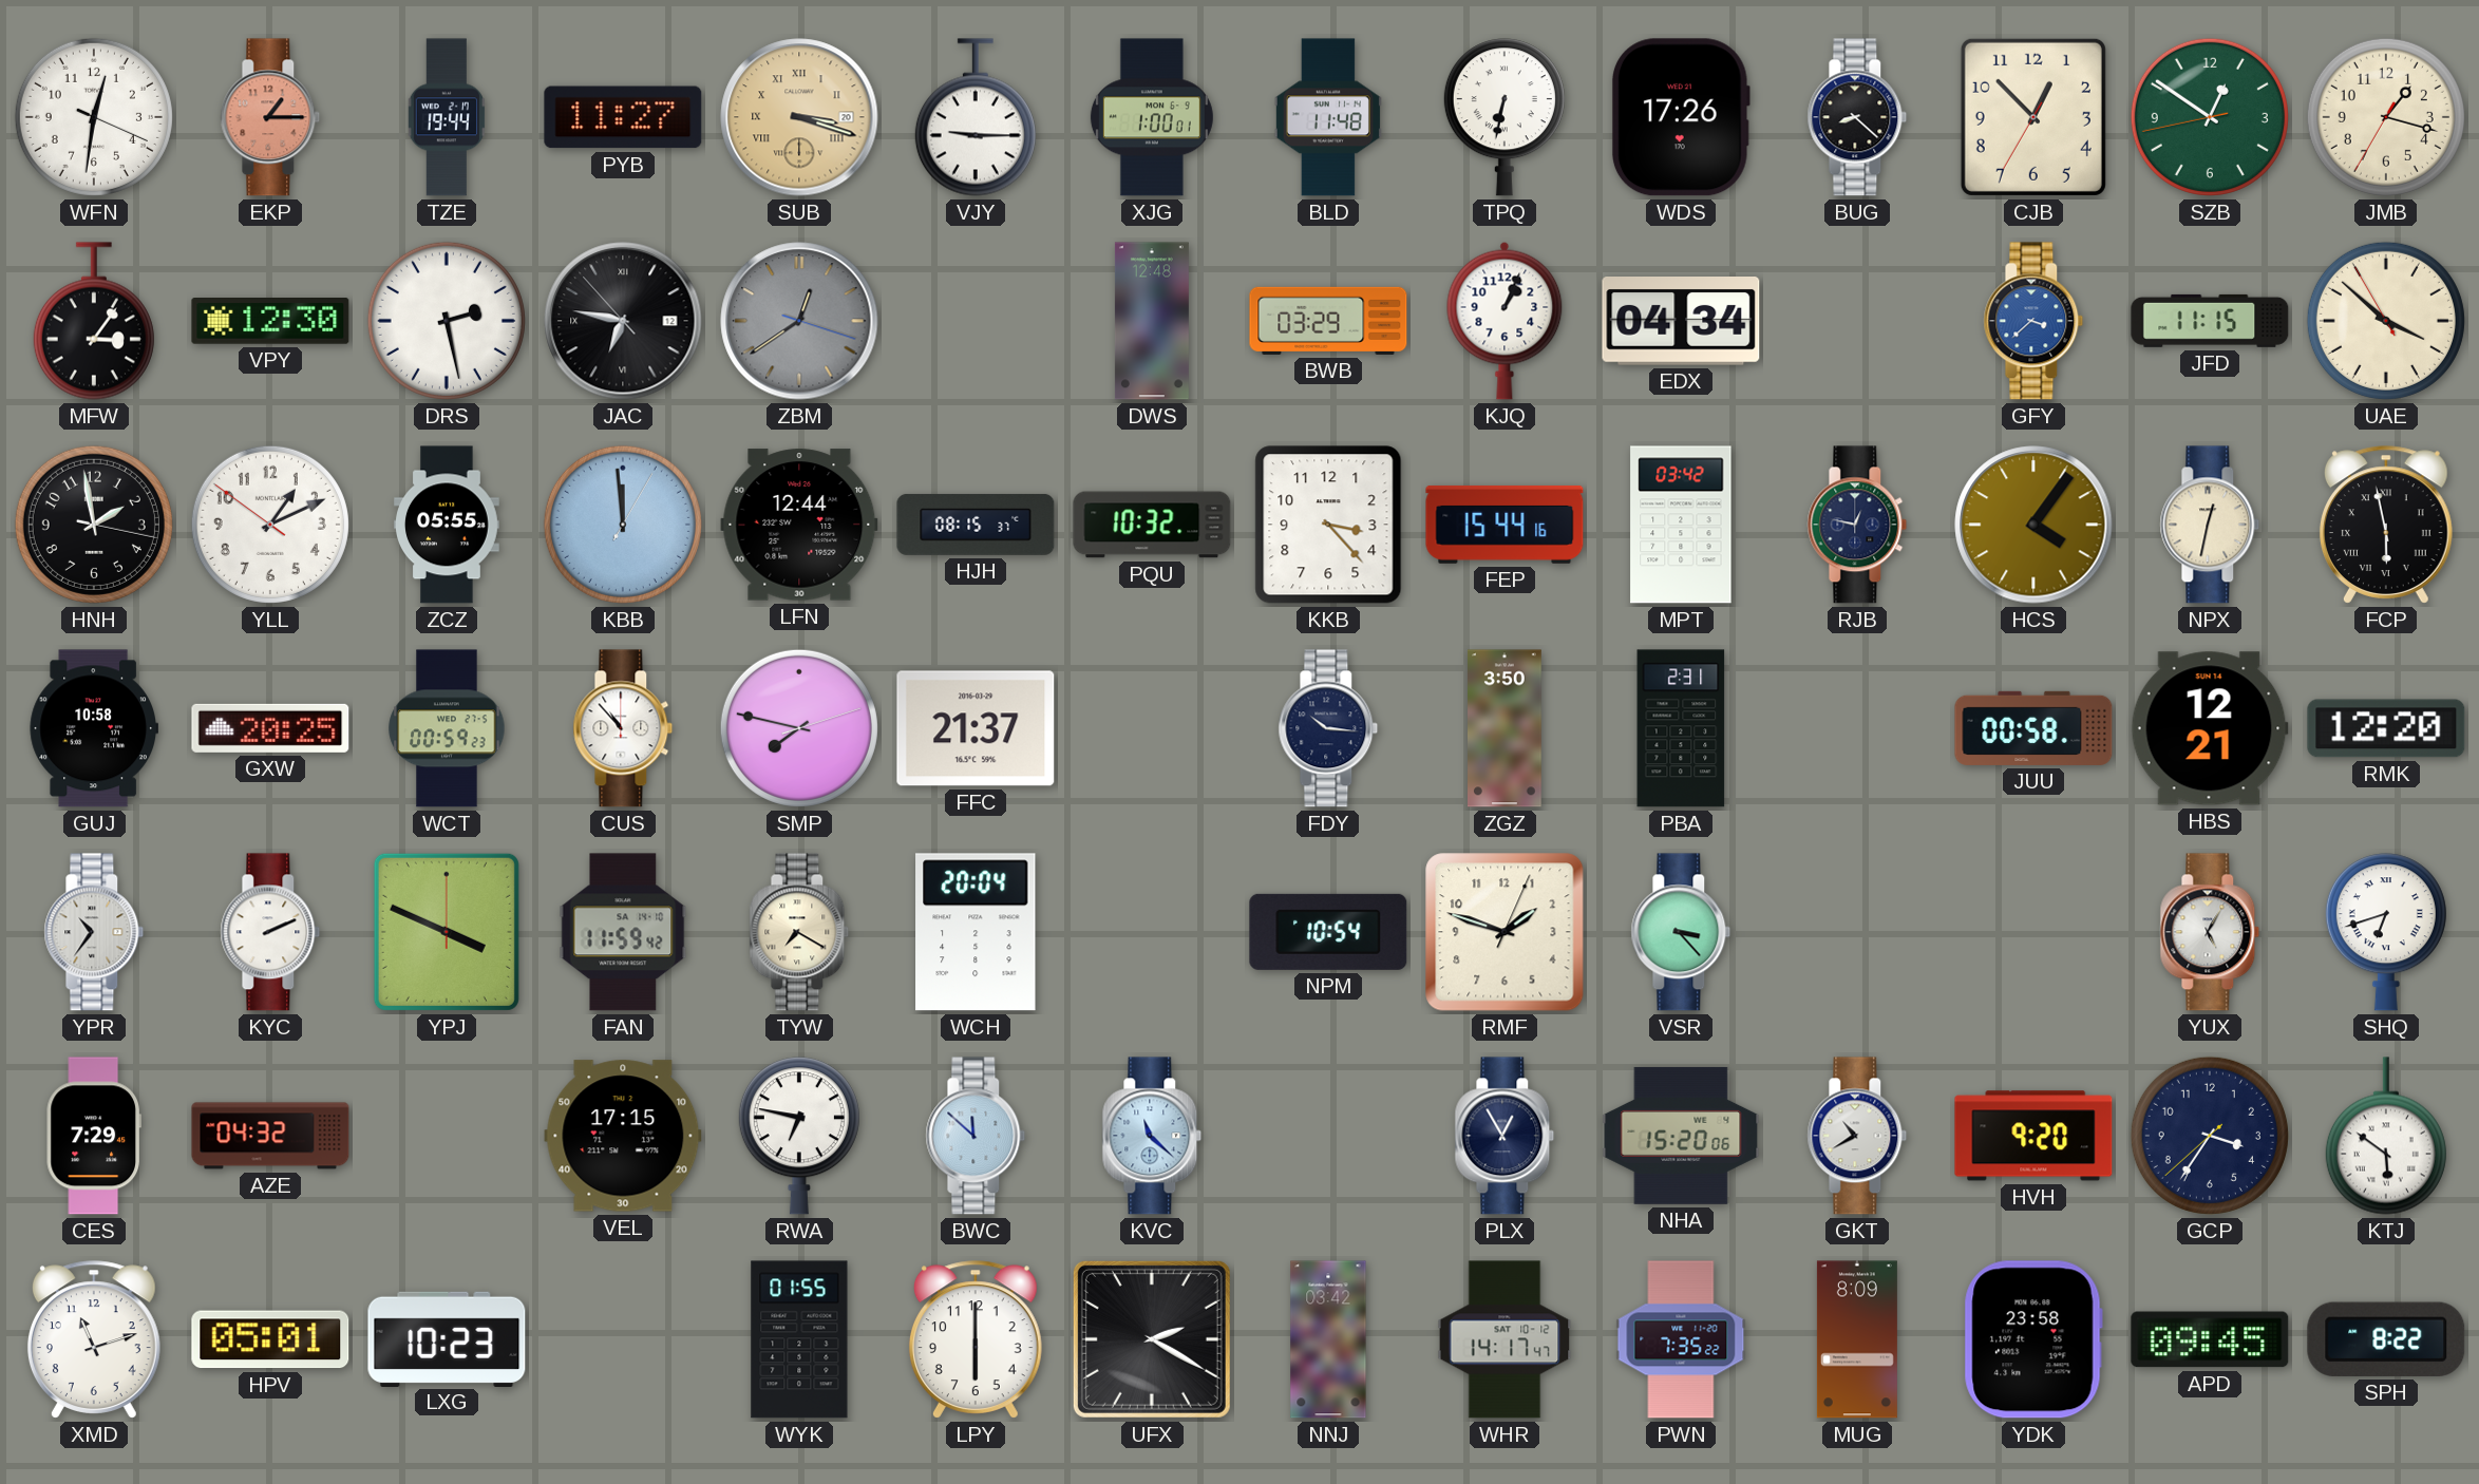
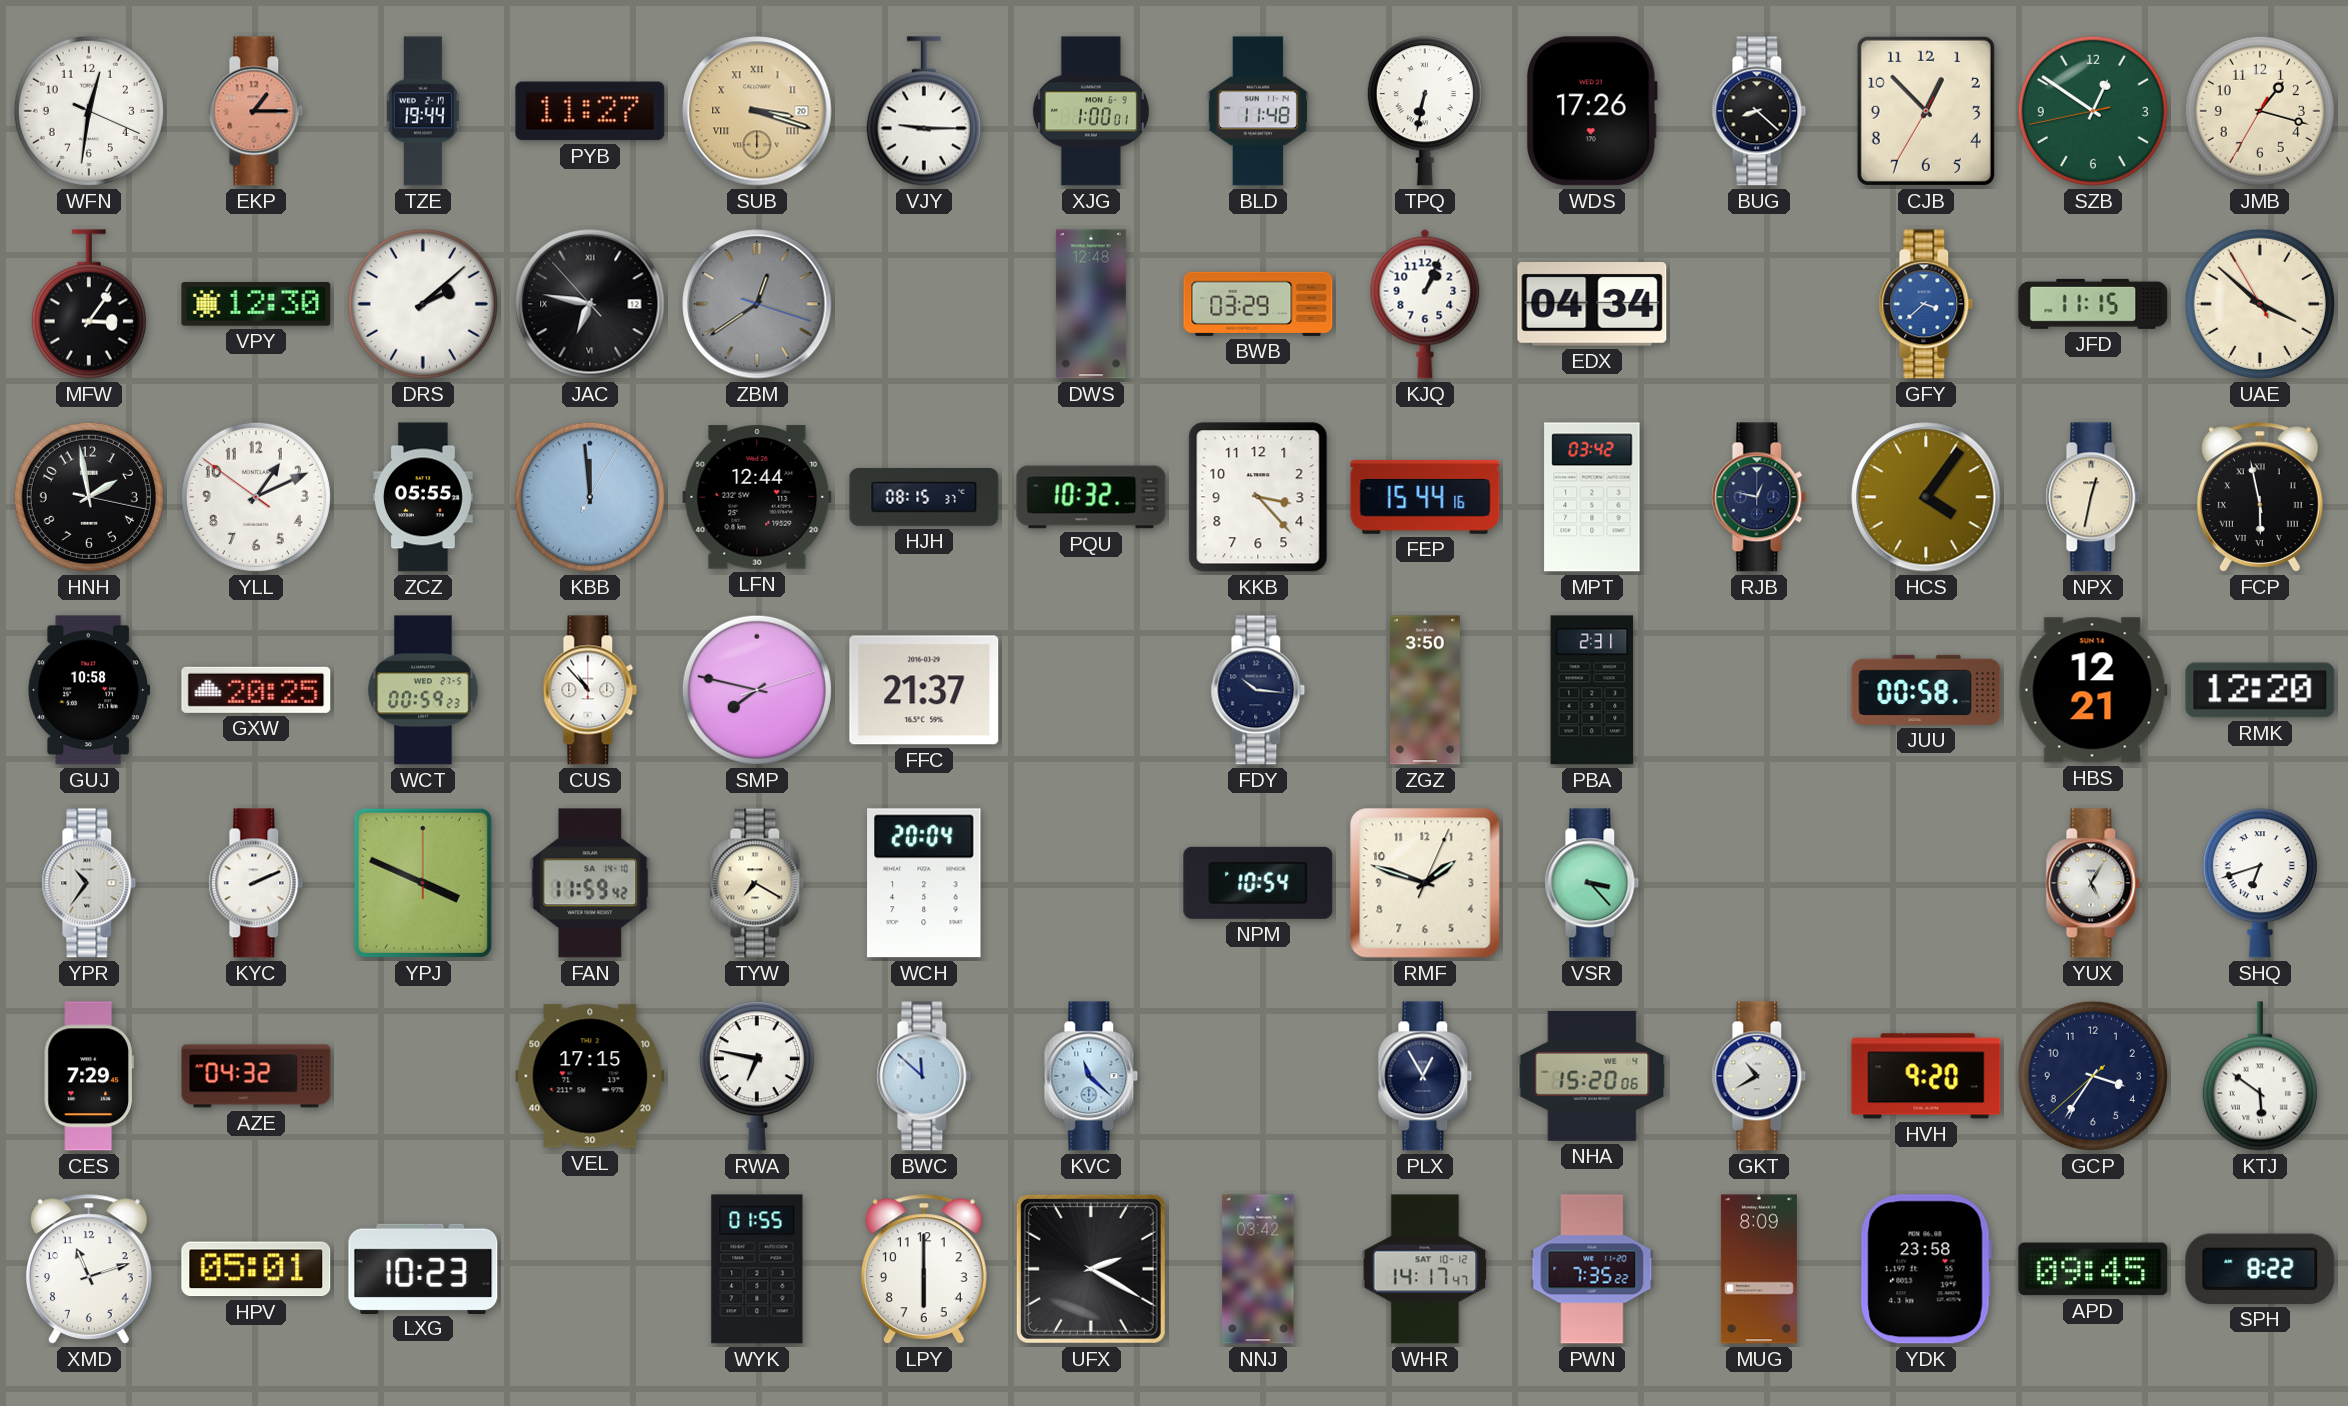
DRS: 2:28 -> 2:08
